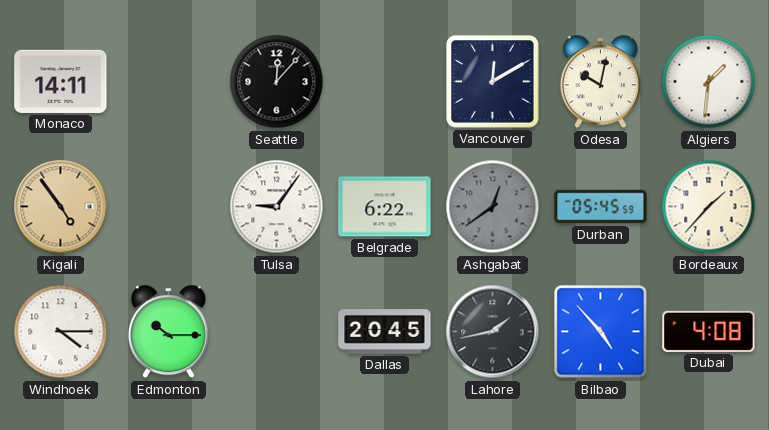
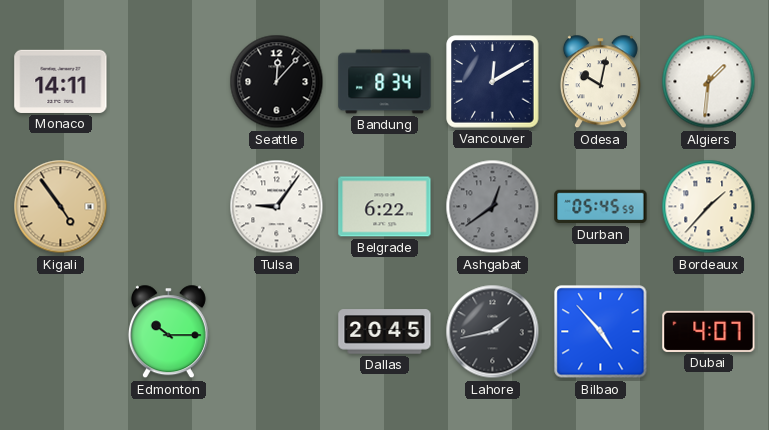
Bandung: none -> 8:34
Windhoek: 4:15 -> none
Dubai: 4:08 -> 4:07
